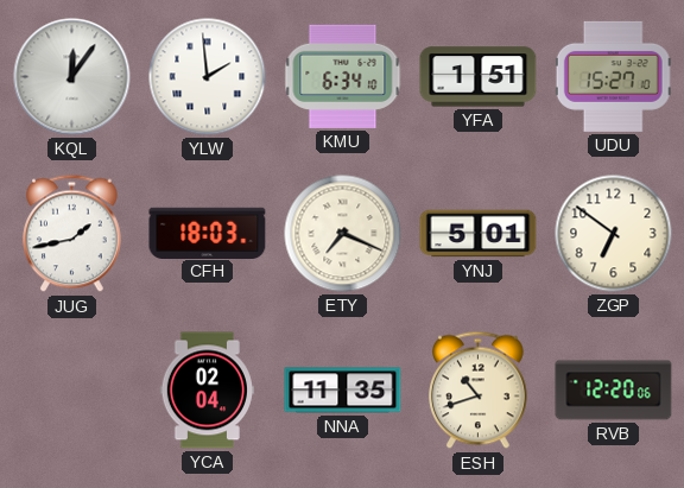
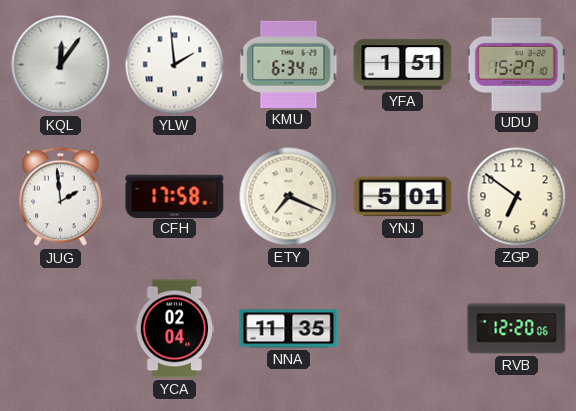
JUG: 1:43 -> 1:59
CFH: 18:03 -> 17:58
ESH: 10:42 -> none
